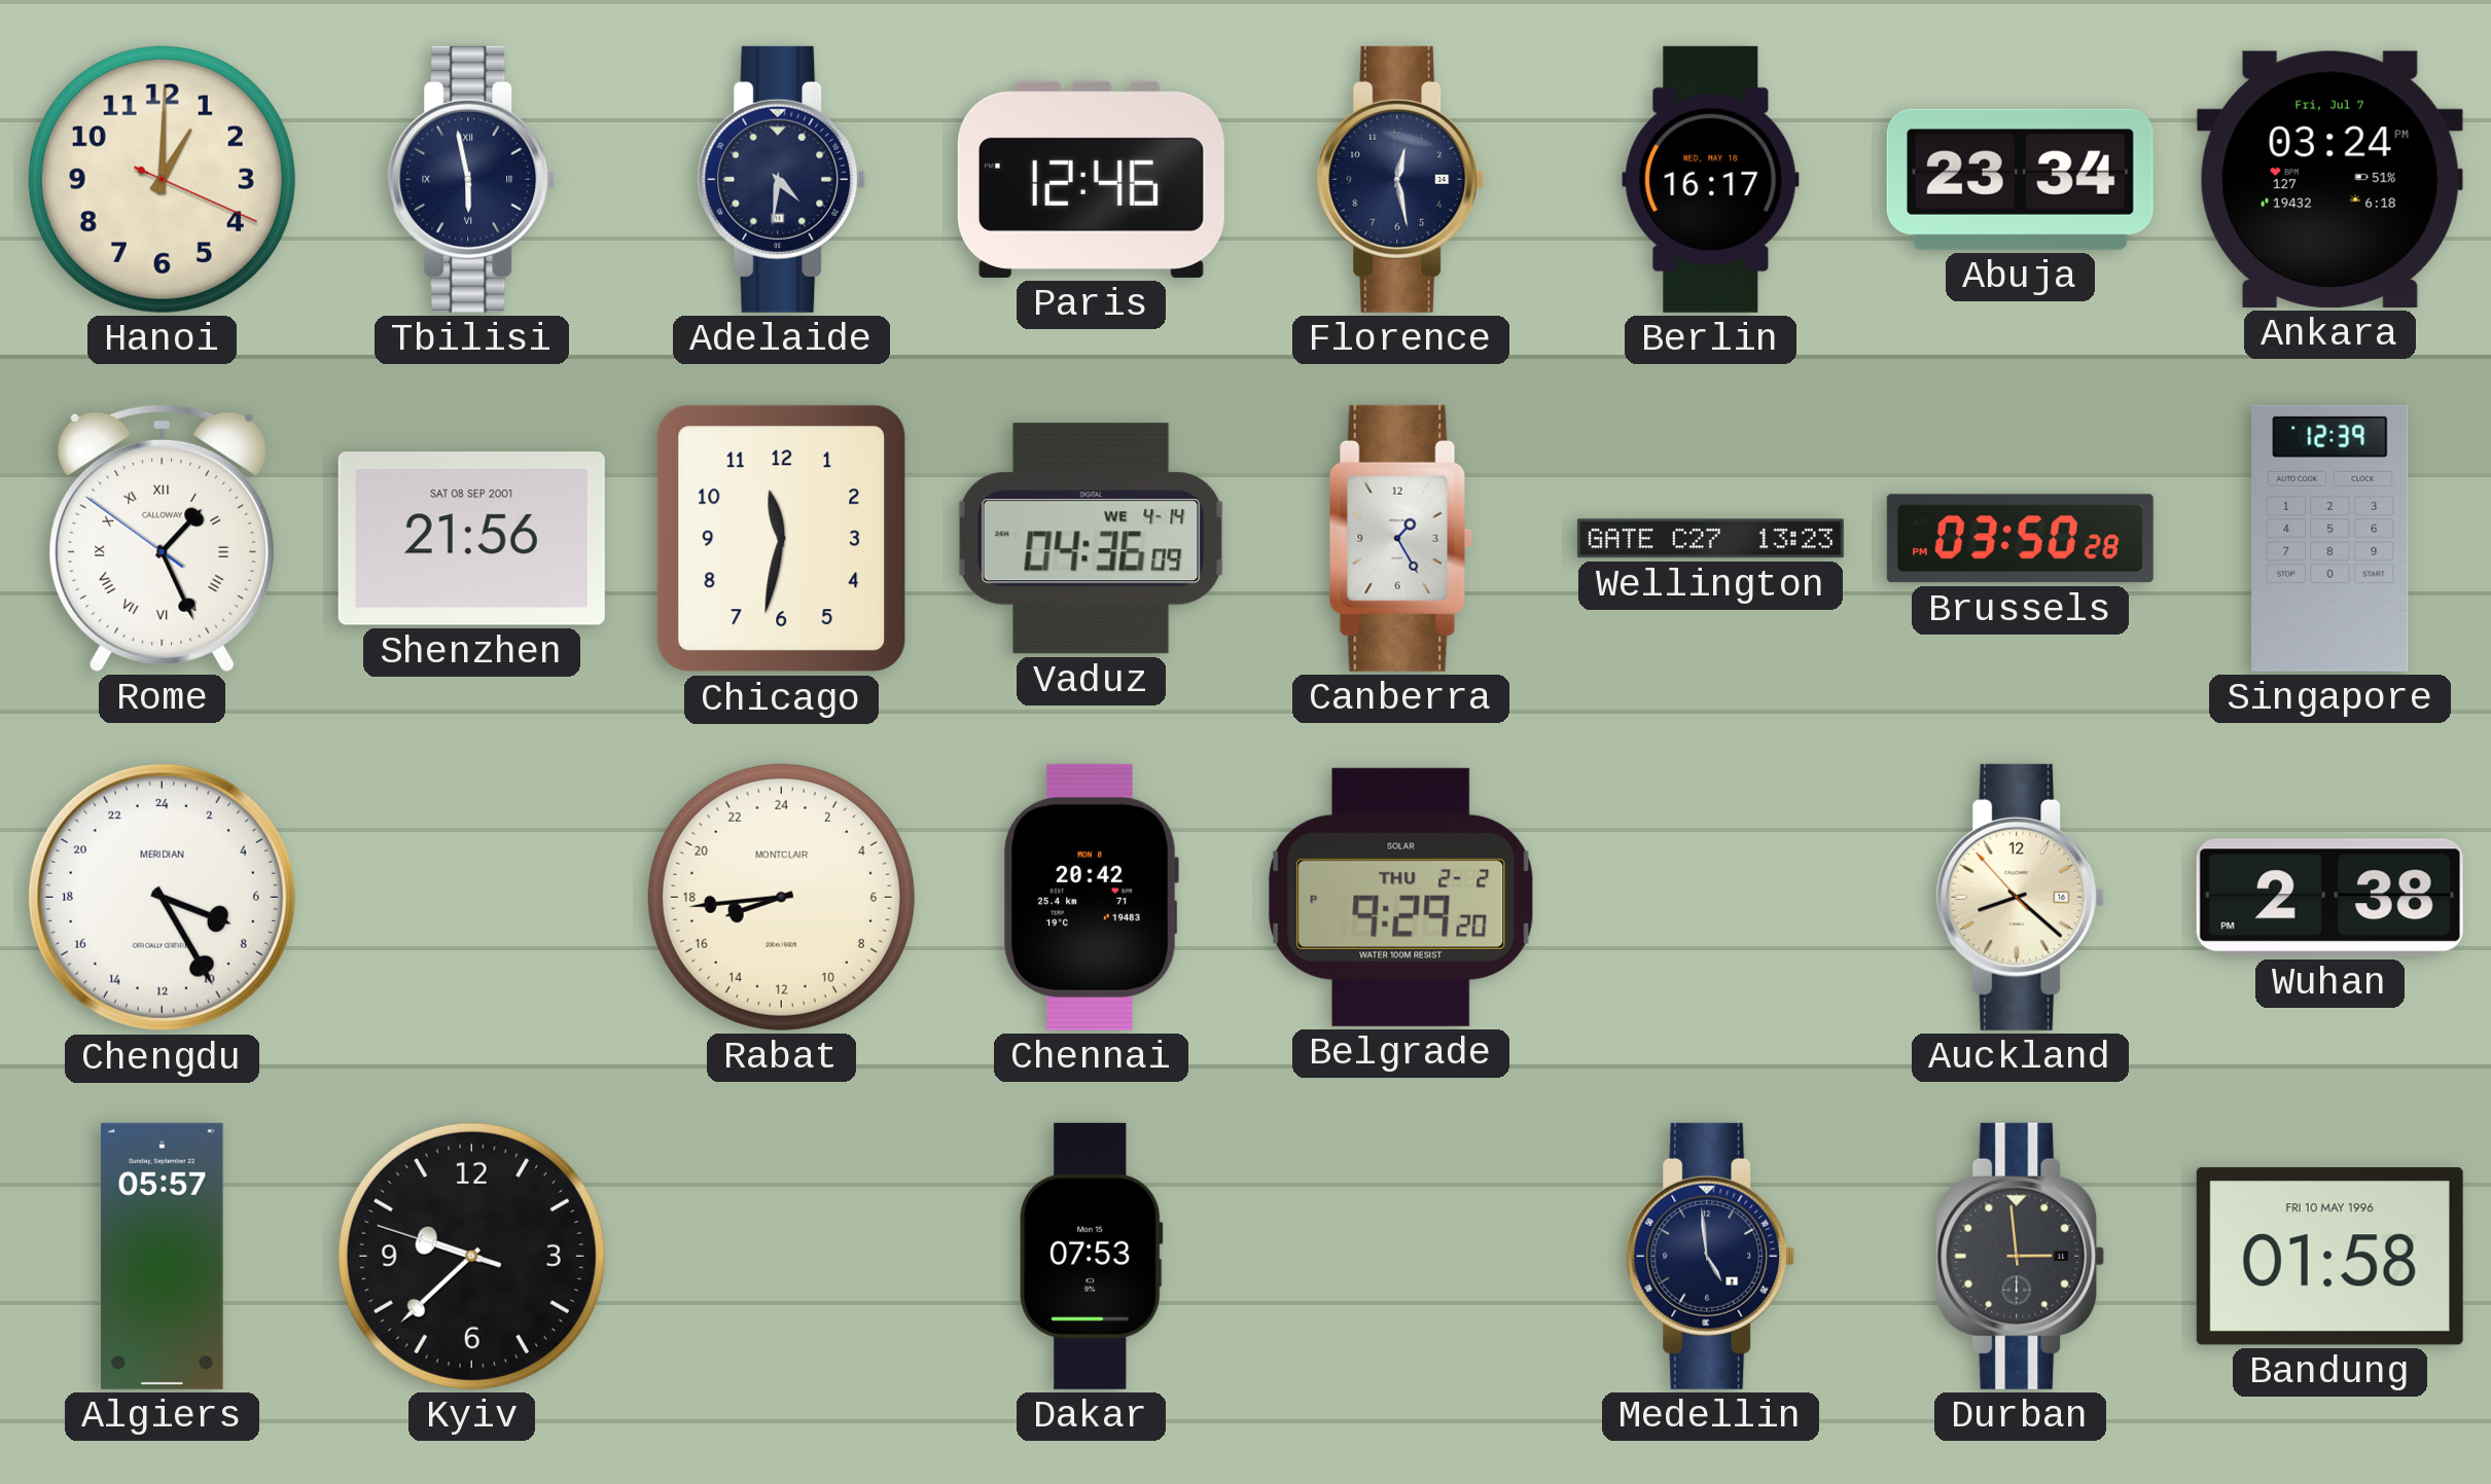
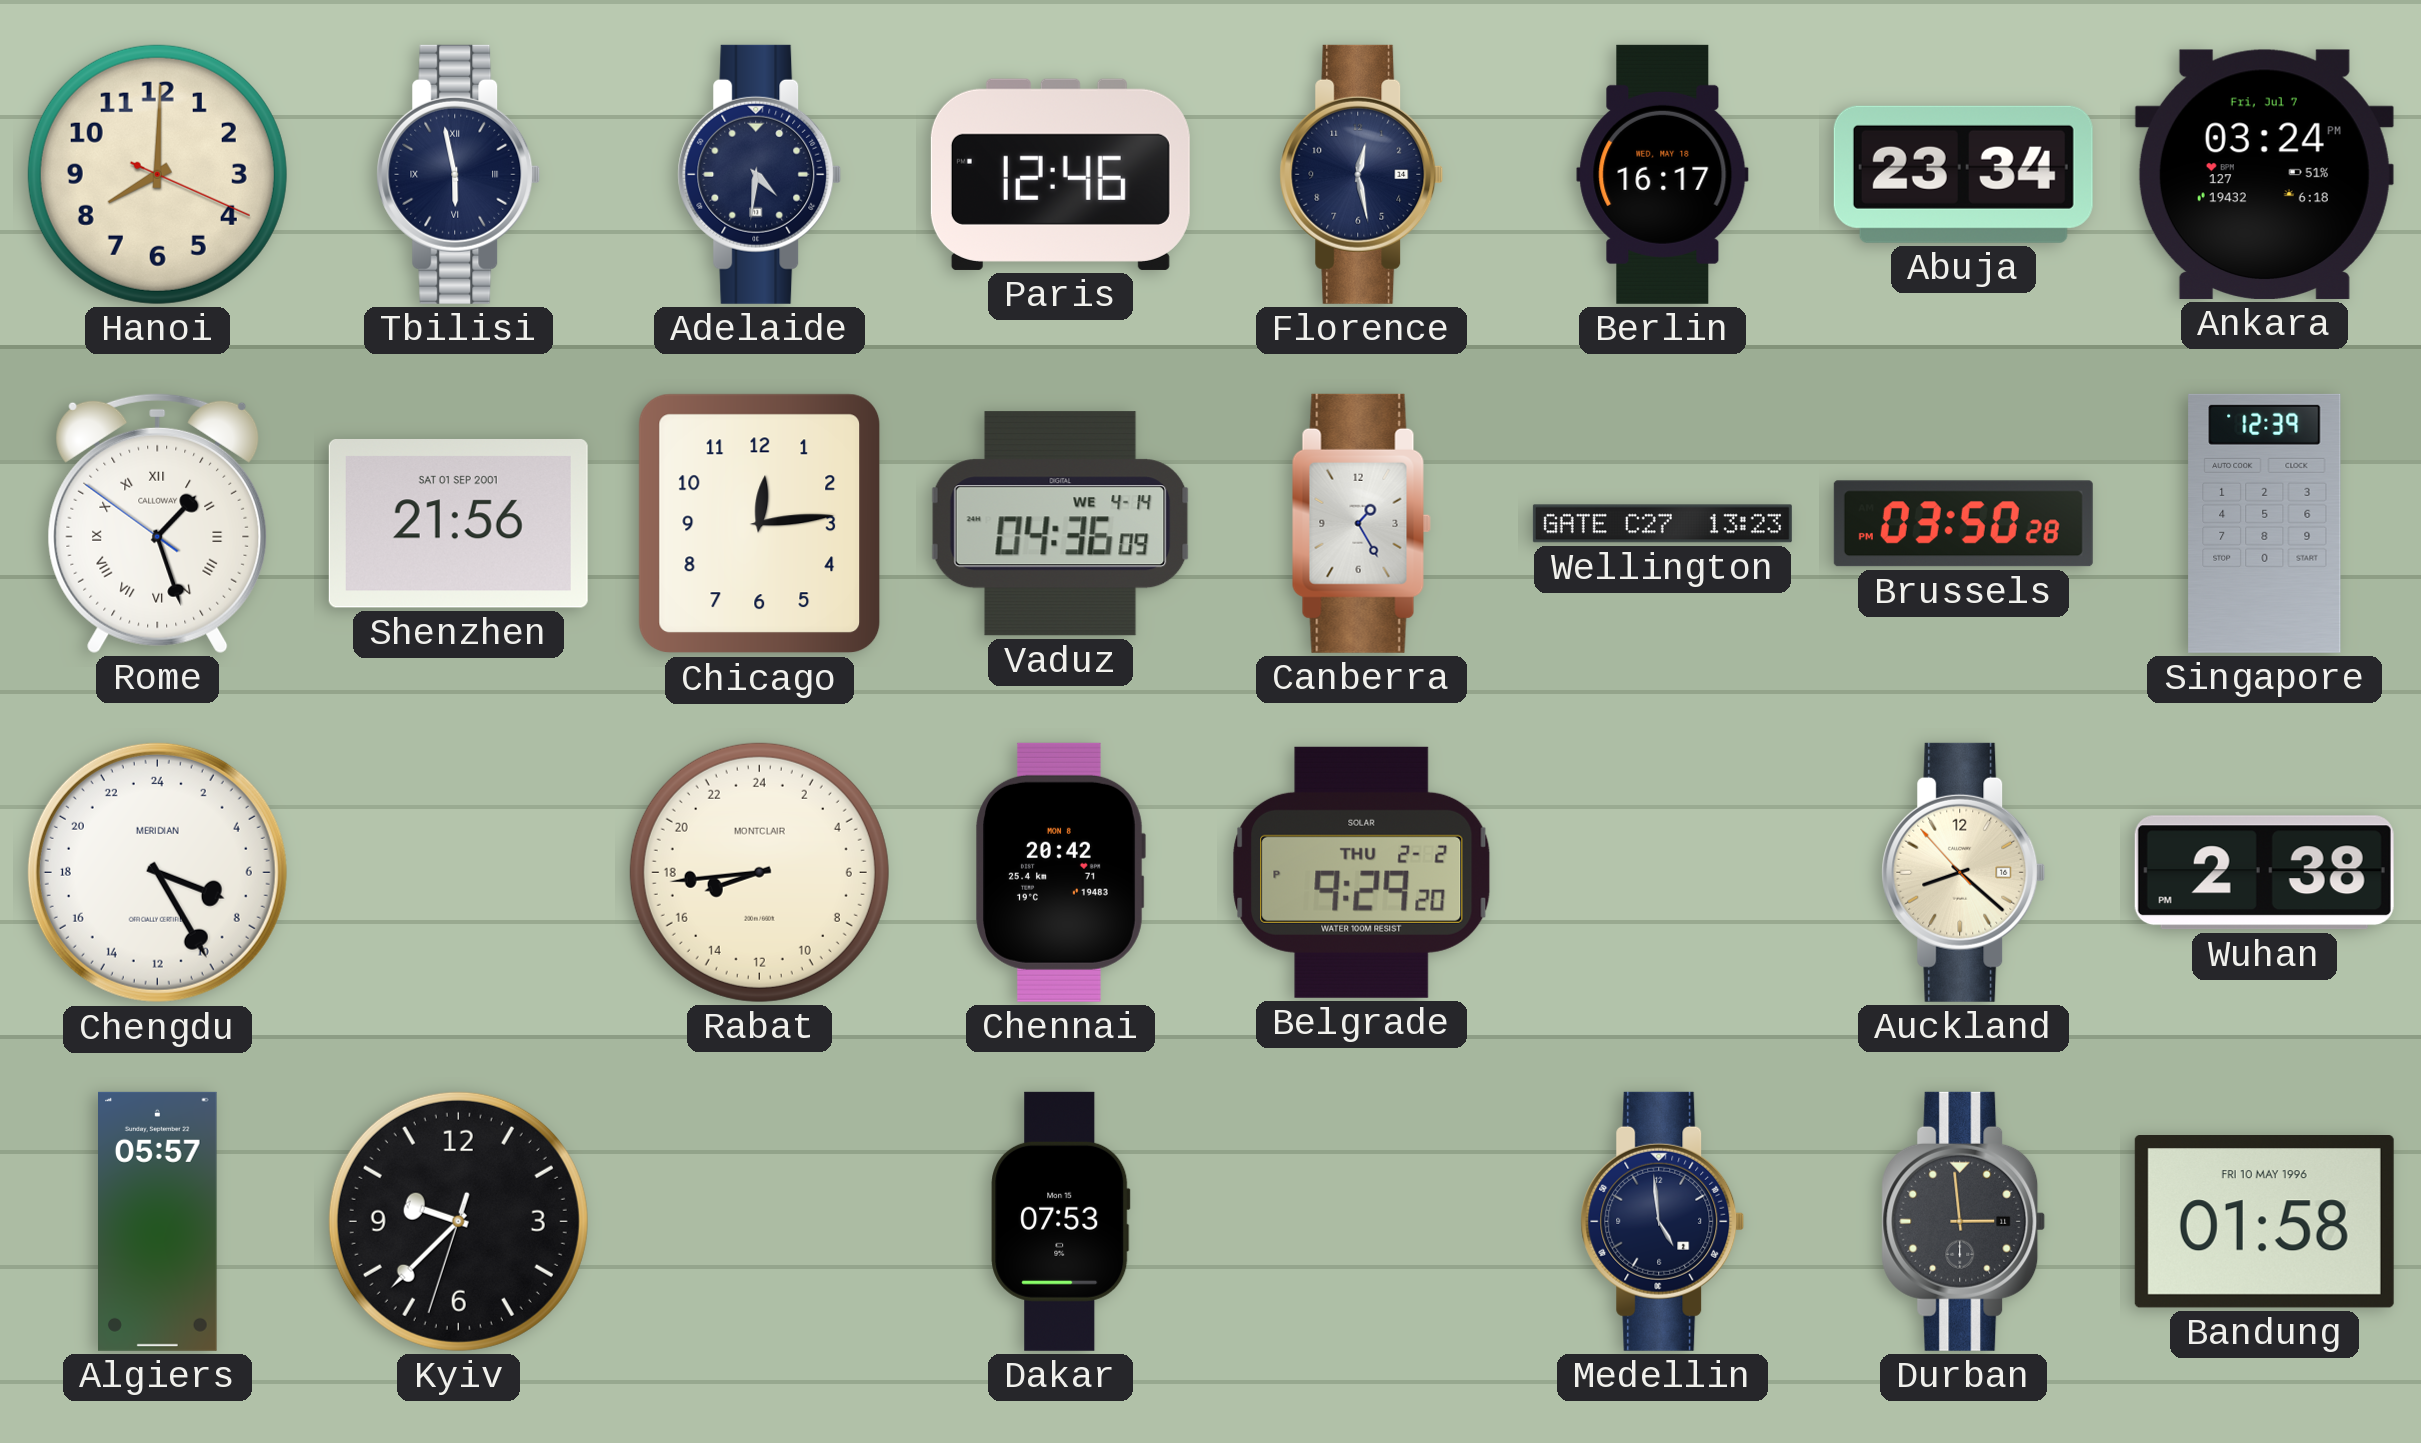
Hanoi: 1:00 -> 8:00
Rome: 1:25 -> 1:26
Shenzhen date: SAT 08 SEP 2001 -> SAT 01 SEP 2001
Chicago: 11:32 -> 12:14
Kyiv: 9:37:48 -> 9:37:33
